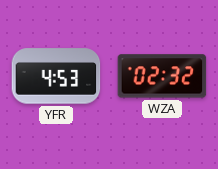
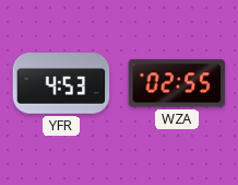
WZA: 02:32 -> 02:55
